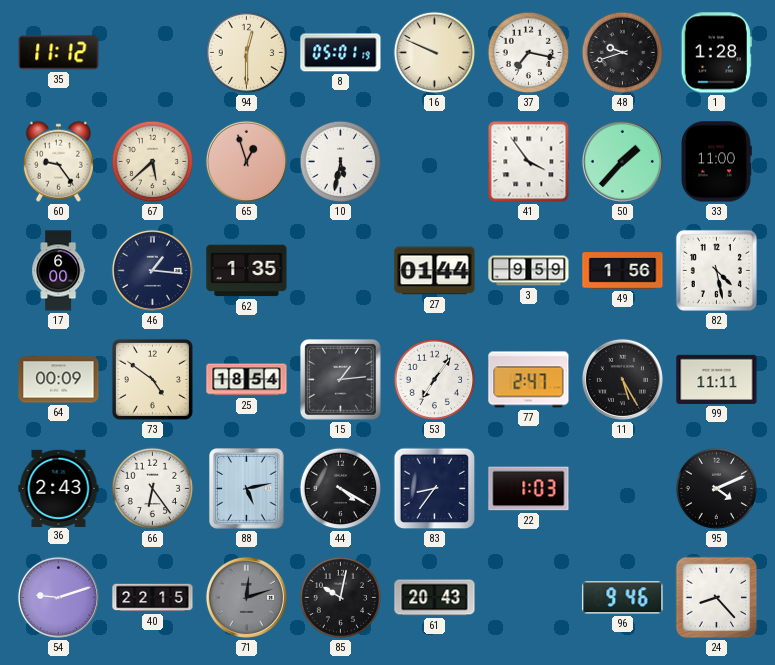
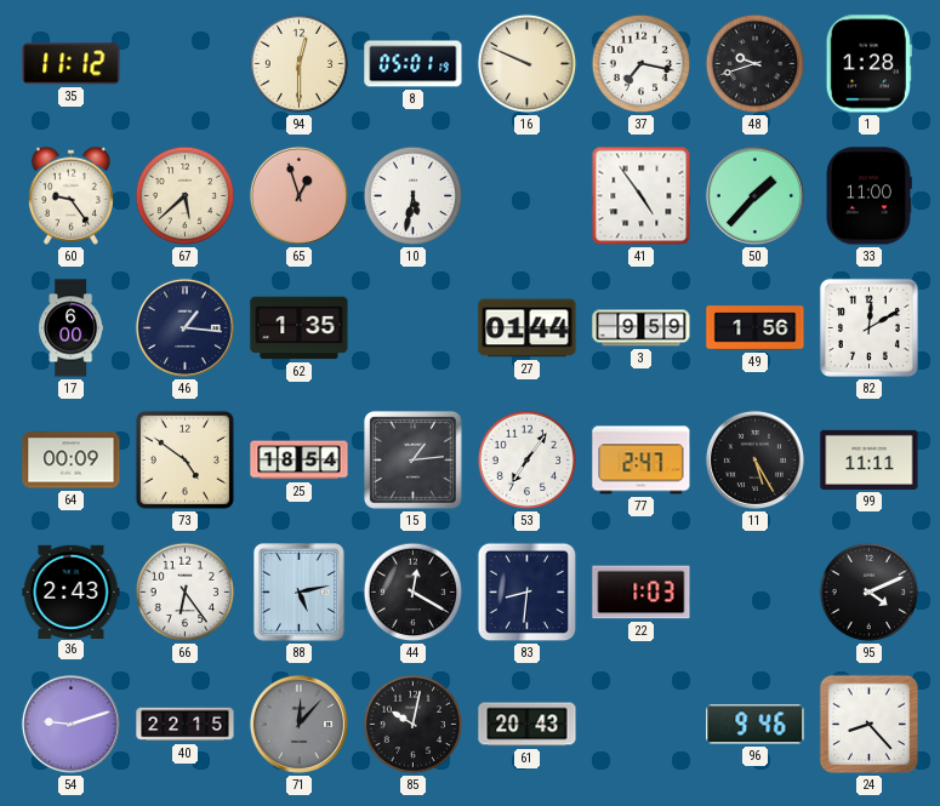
41: 3:54 -> 4:54
82: 4:28 -> 12:10
44: 4:20 -> 12:20
83: 8:36 -> 8:31
71: 12:12 -> 12:07
